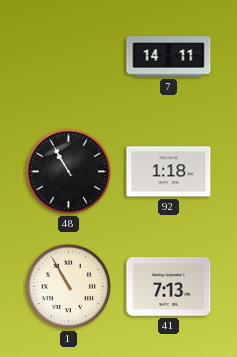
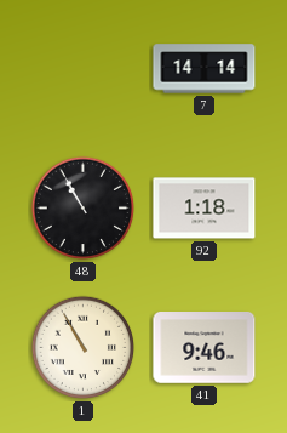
7: 14:11 -> 14:14
41: 7:13 -> 9:46
